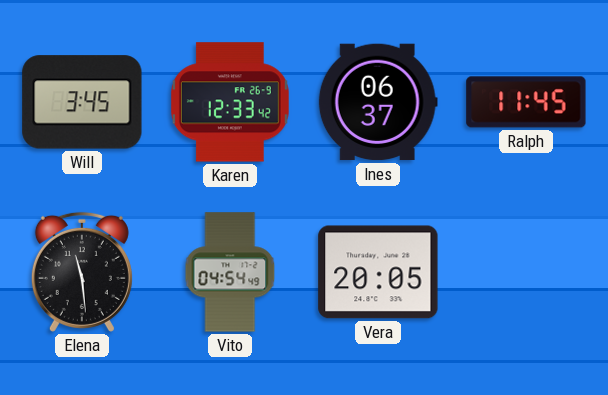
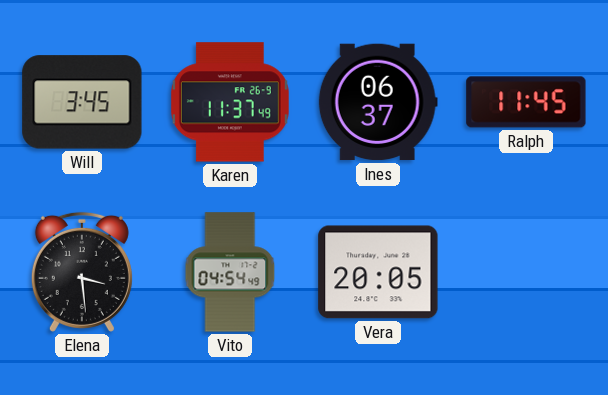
Karen: 12:33 -> 11:37
Elena: 11:29 -> 3:29
